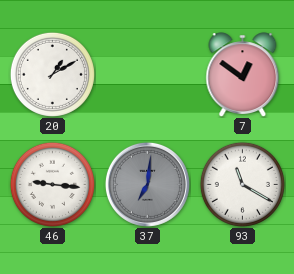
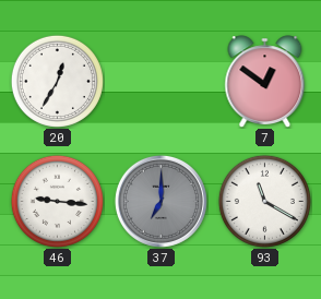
20: 1:10 -> 12:35
37: 7:01 -> 7:00
